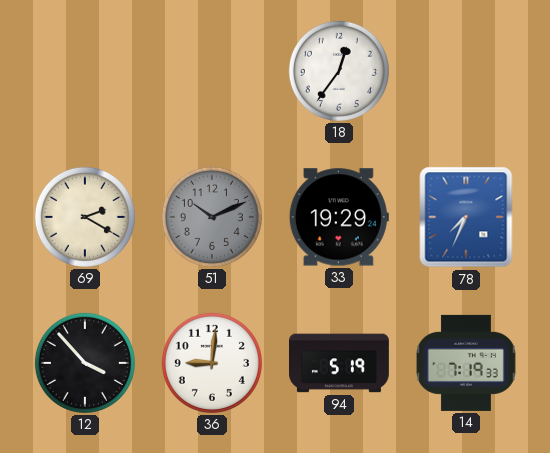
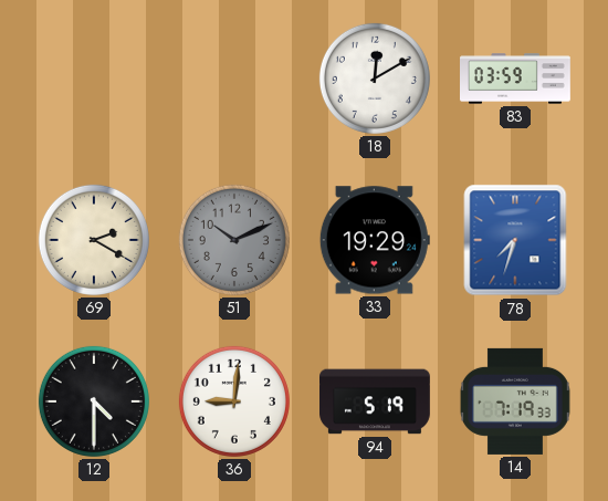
18: 12:36 -> 12:10
83: none -> 03:59
78: 7:34 -> 7:33
12: 3:53 -> 4:30
